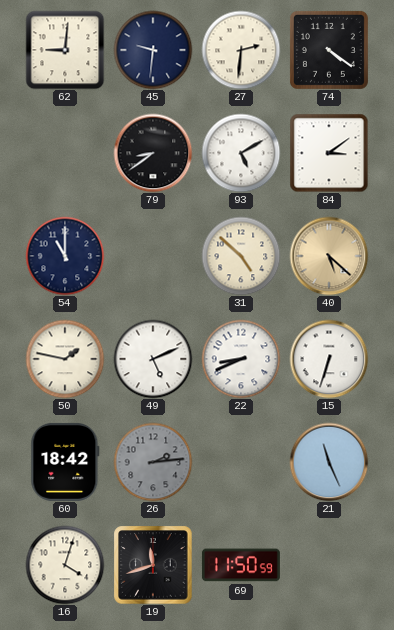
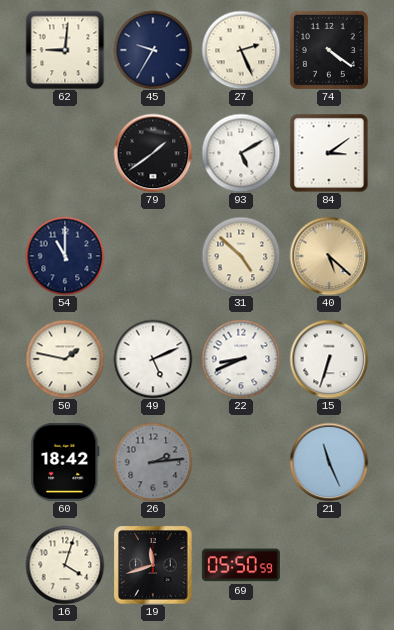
45: 9:31 -> 9:35
27: 2:31 -> 2:26
79: 8:39 -> 1:39
69: 11:50 -> 05:50
